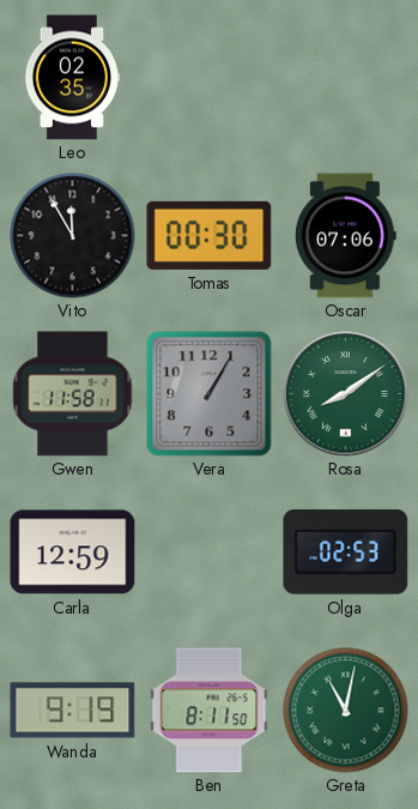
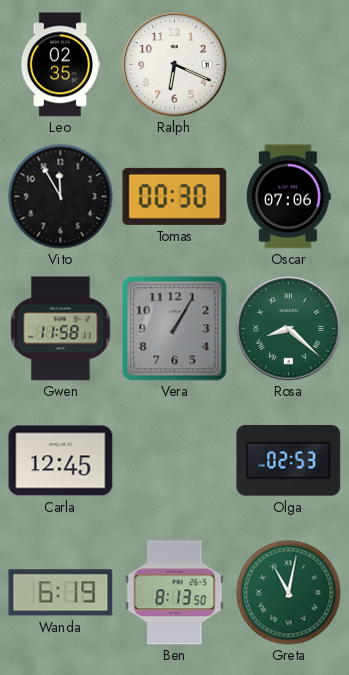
Ralph: none -> 6:19
Rosa: 8:09 -> 8:22
Carla: 12:59 -> 12:45
Wanda: 9:19 -> 6:19
Ben: 8:11 -> 8:13
